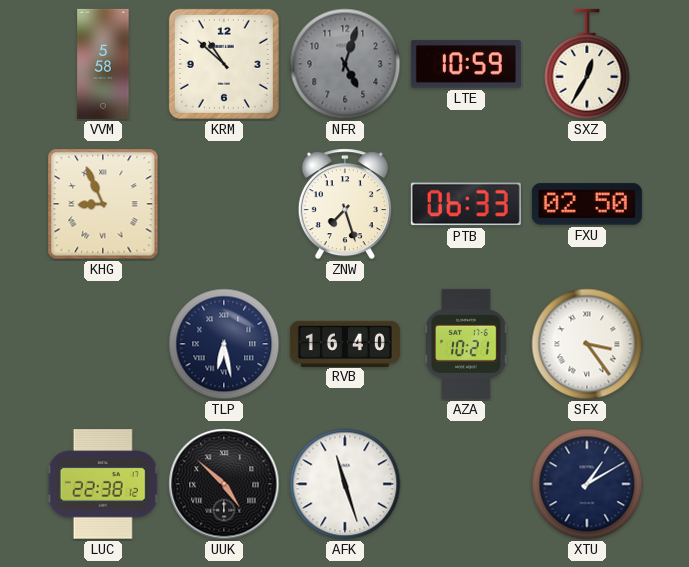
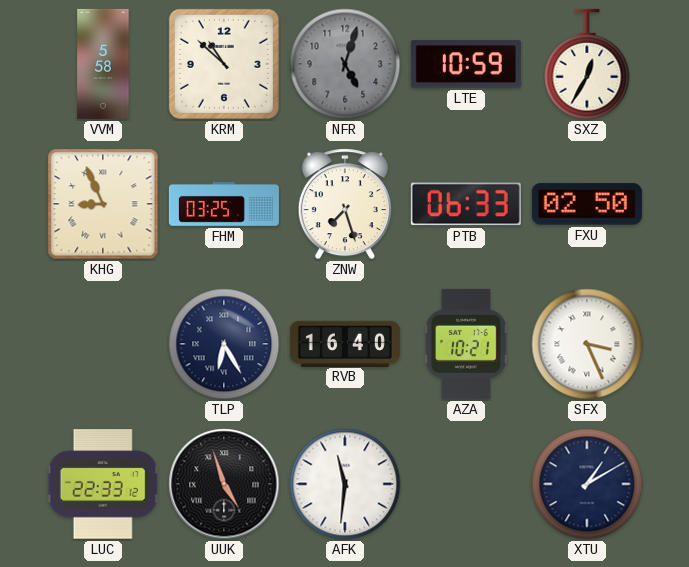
FHM: none -> 03:25
TLP: 6:28 -> 6:25
SFX: 3:24 -> 3:26
LUC: 22:38 -> 22:33
UUK: 4:52 -> 4:57
AFK: 11:27 -> 11:31
